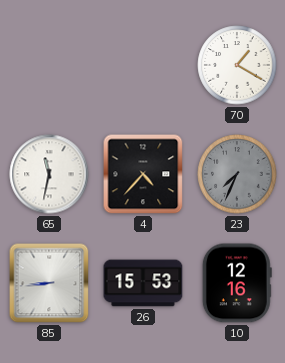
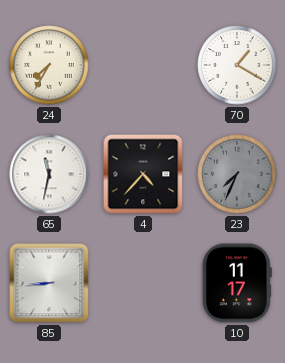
24: none -> 7:35
26: 15:53 -> none
10: 12:16 -> 11:17
